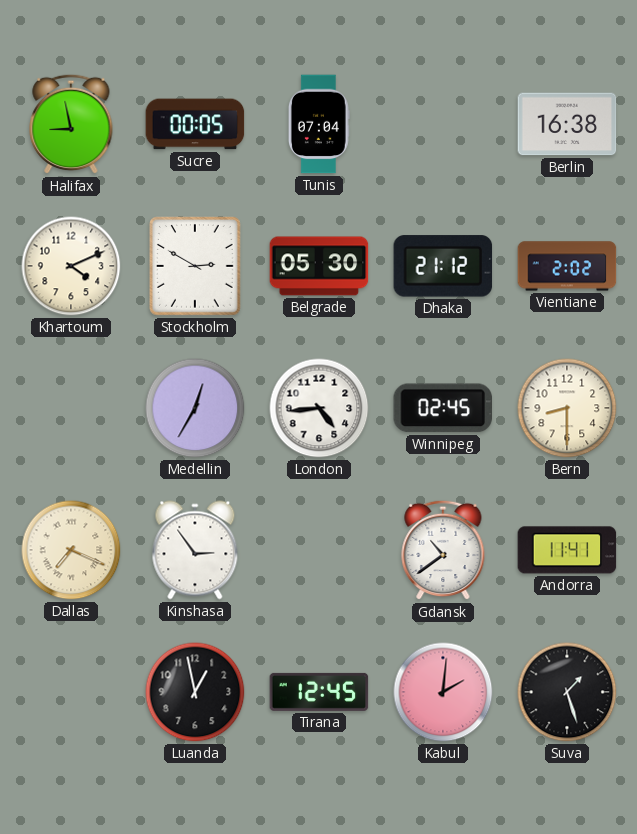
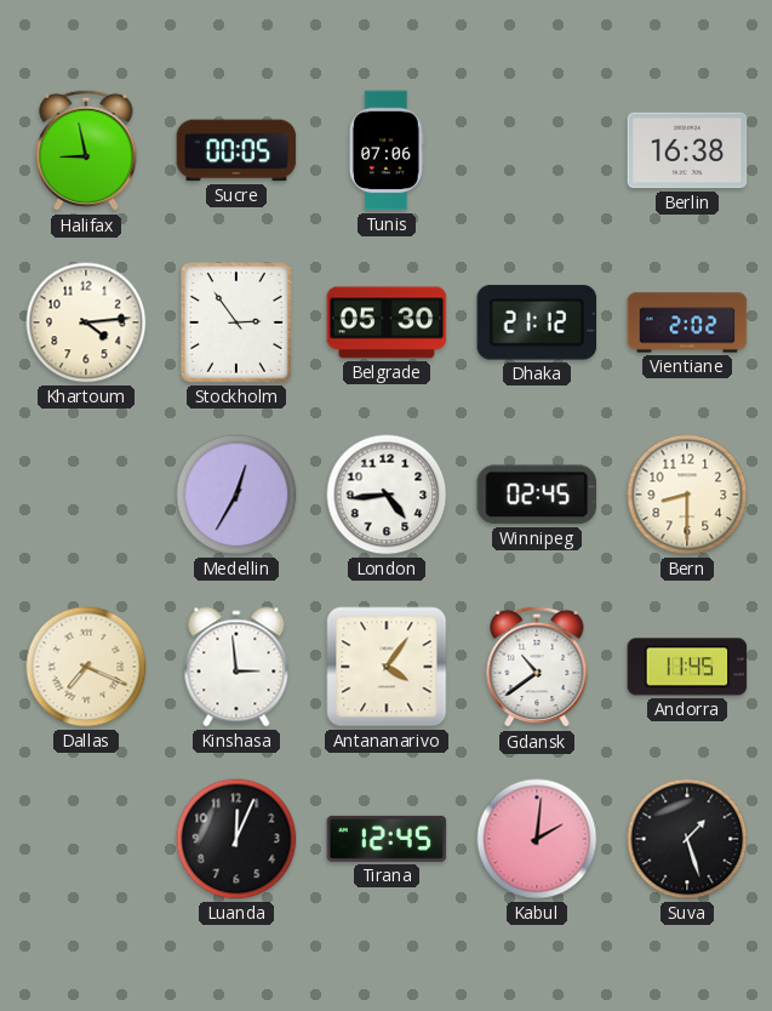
Tunis: 07:04 -> 07:06
Khartoum: 4:11 -> 4:14
Stockholm: 2:50 -> 2:54
Kinshasa: 2:54 -> 2:59
Antananarivo: none -> 4:06
Andorra: 11:41 -> 11:45
Luanda: 12:58 -> 12:04
